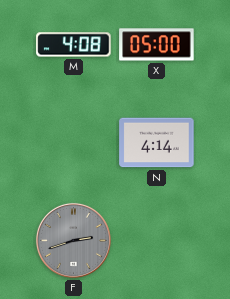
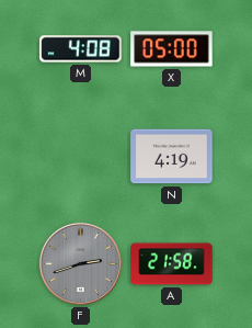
N: 4:14 -> 4:19
A: none -> 21:58
